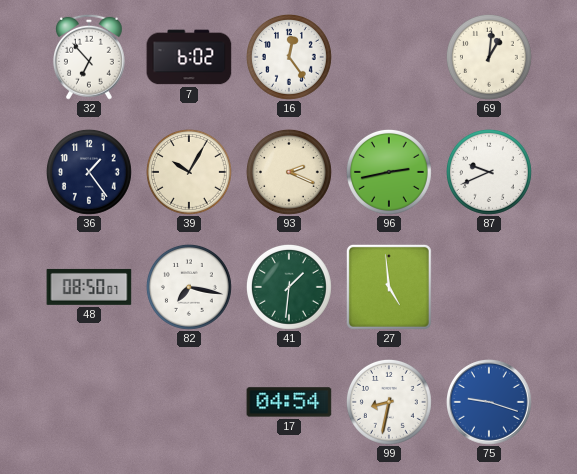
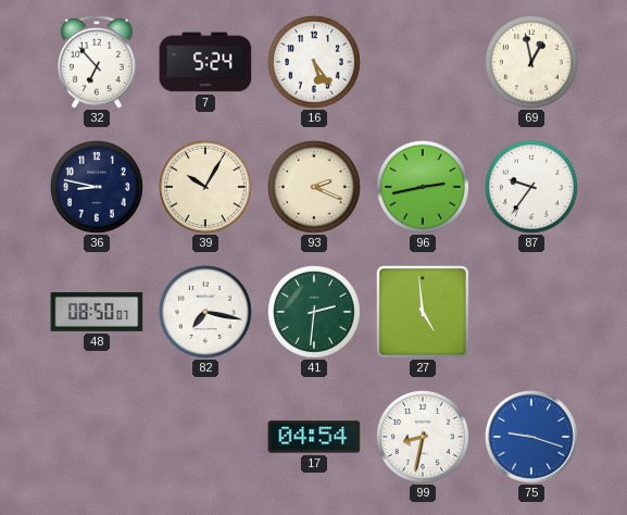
7: 6:02 -> 5:24
16: 12:24 -> 5:24
69: 1:01 -> 12:58
36: 1:24 -> 8:47
87: 9:41 -> 9:36
41: 1:31 -> 2:31
